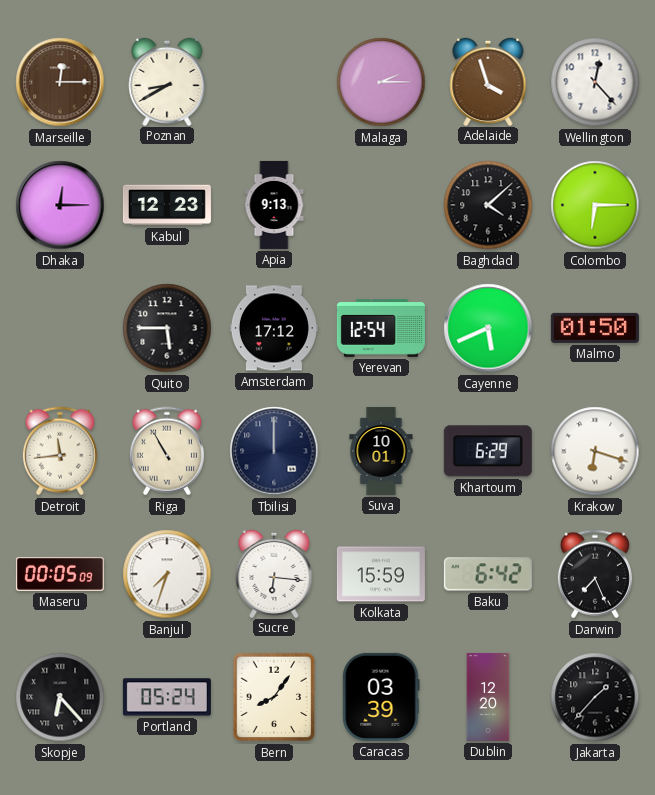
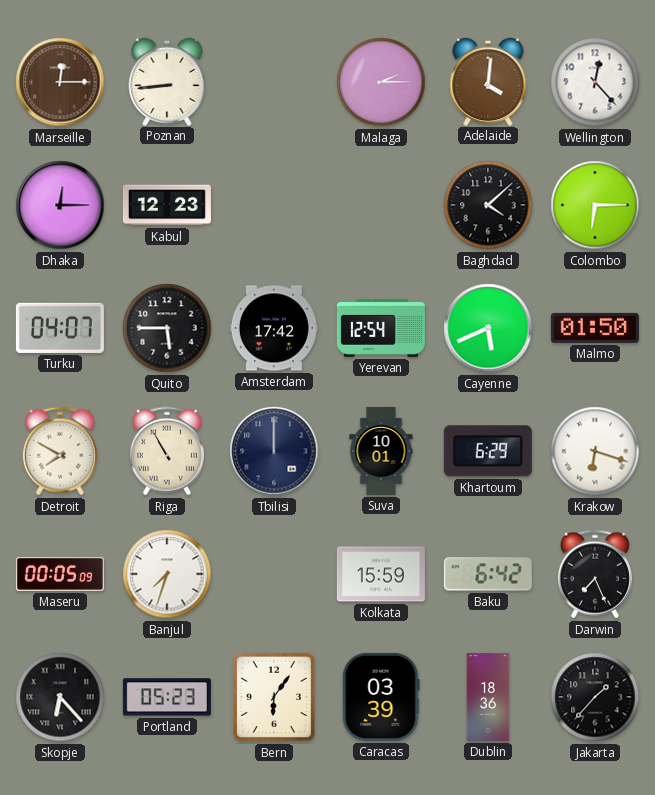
Poznan: 8:40 -> 8:44
Adelaide: 3:57 -> 4:01
Apia: 9:13 -> none
Turku: none -> 04:07
Amsterdam: 17:12 -> 17:42
Detroit: 11:44 -> 7:50
Sucre: 6:16 -> none
Portland: 05:24 -> 05:23
Bern: 8:06 -> 6:06
Dublin: 12:20 -> 18:36
